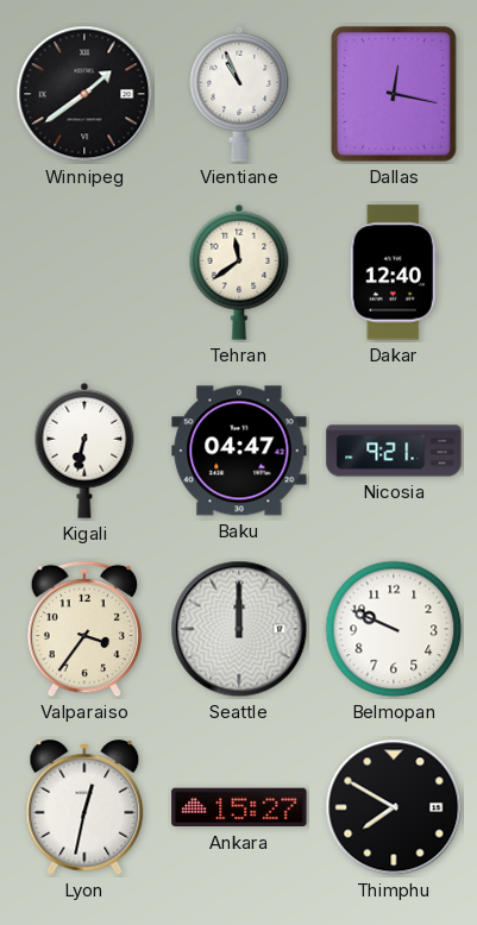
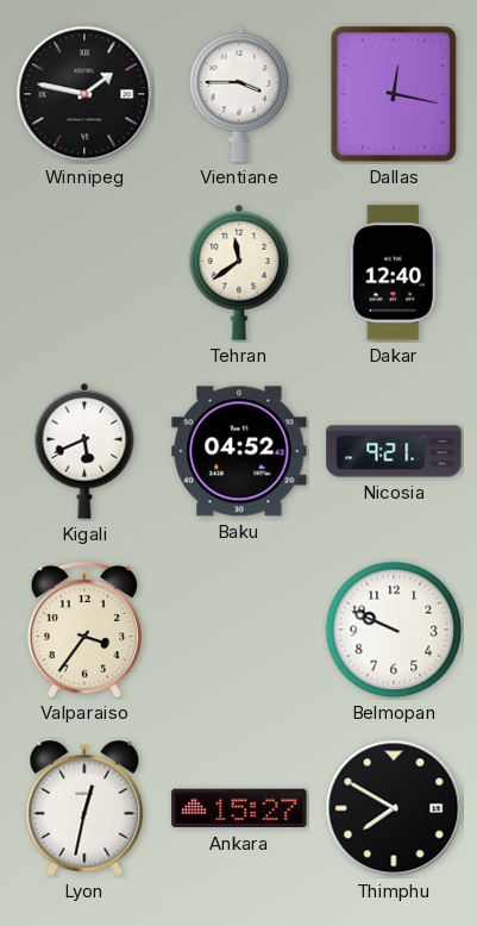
Winnipeg: 1:39 -> 1:47
Vientiane: 10:56 -> 3:45
Kigali: 6:32 -> 5:41
Baku: 04:47 -> 04:52
Seattle: 12:00 -> none
